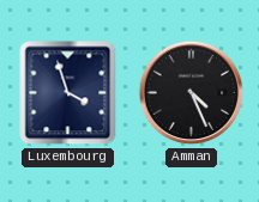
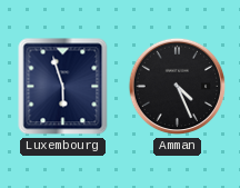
Luxembourg: 3:57 -> 5:57
